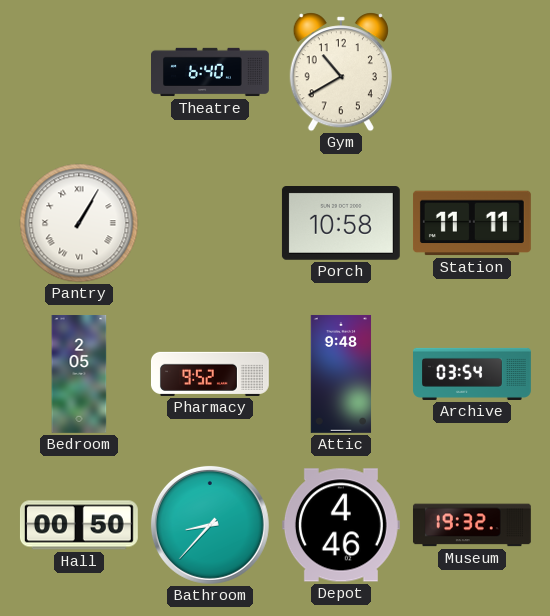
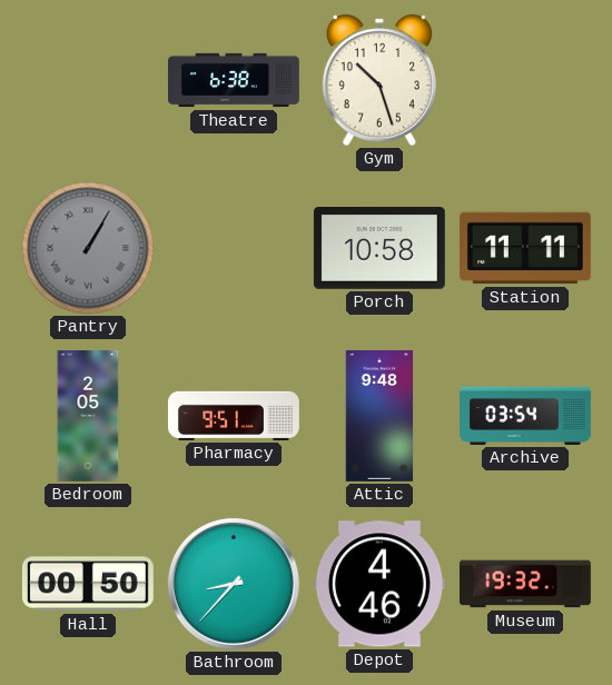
Theatre: 6:40 -> 6:38
Gym: 10:40 -> 10:27
Pantry dial: white -> grey
Pharmacy: 9:52 -> 9:51
